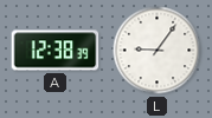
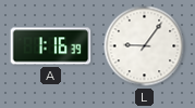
A: 12:38 -> 1:16
